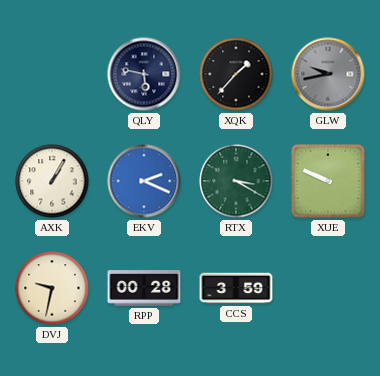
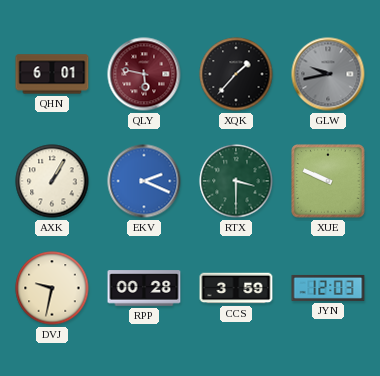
QHN: none -> 6:01
QLY dial: navy -> burgundy
RTX: 3:20 -> 3:30
JYN: none -> 12:03
